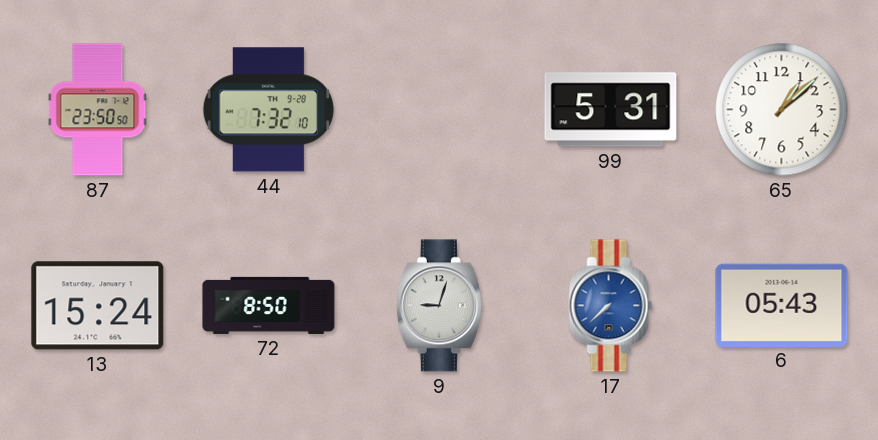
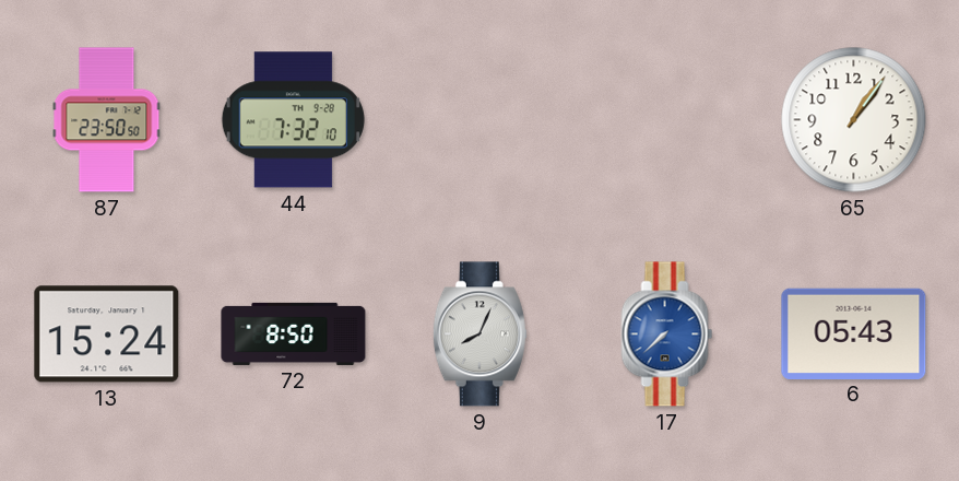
99: 5:31 -> none
65: 1:08 -> 1:06
9: 9:03 -> 8:04
